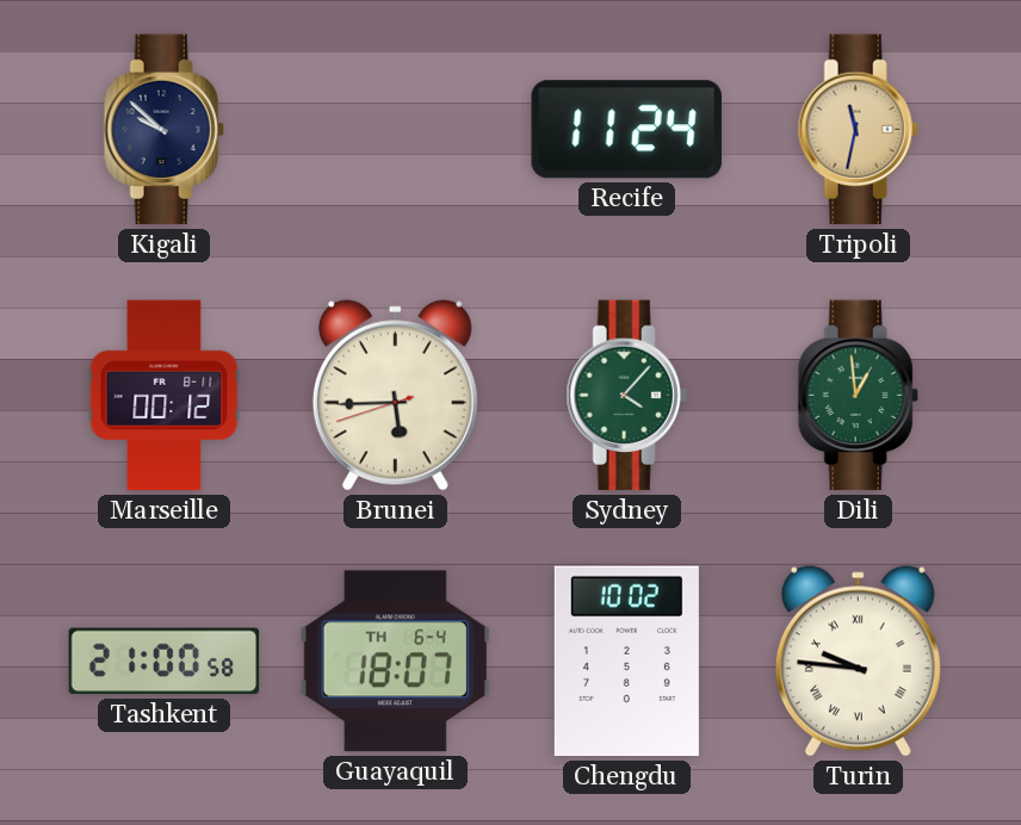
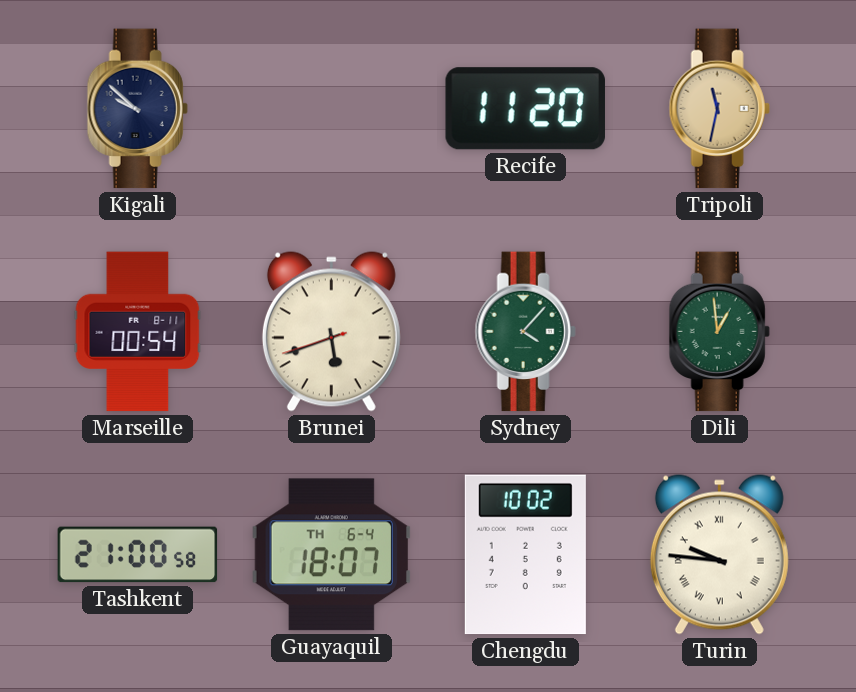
Recife: 11:24 -> 11:20
Marseille: 00:12 -> 00:54
Brunei: 5:44 -> 5:41
